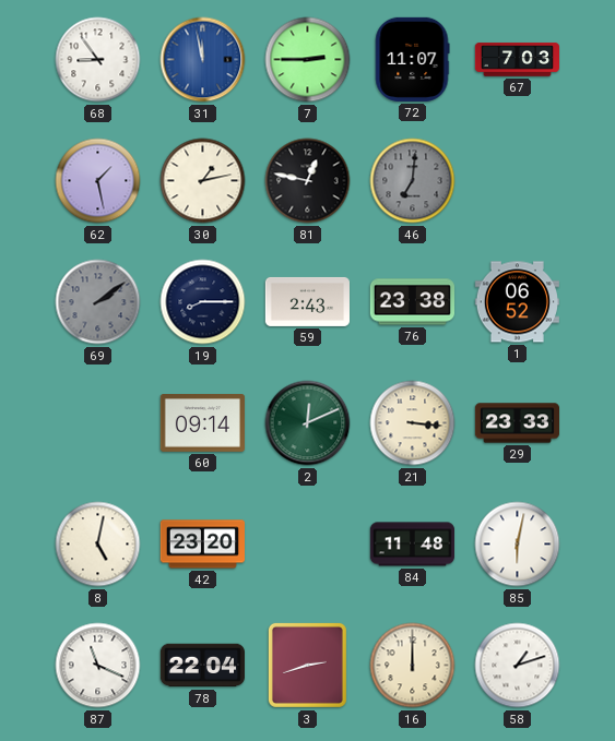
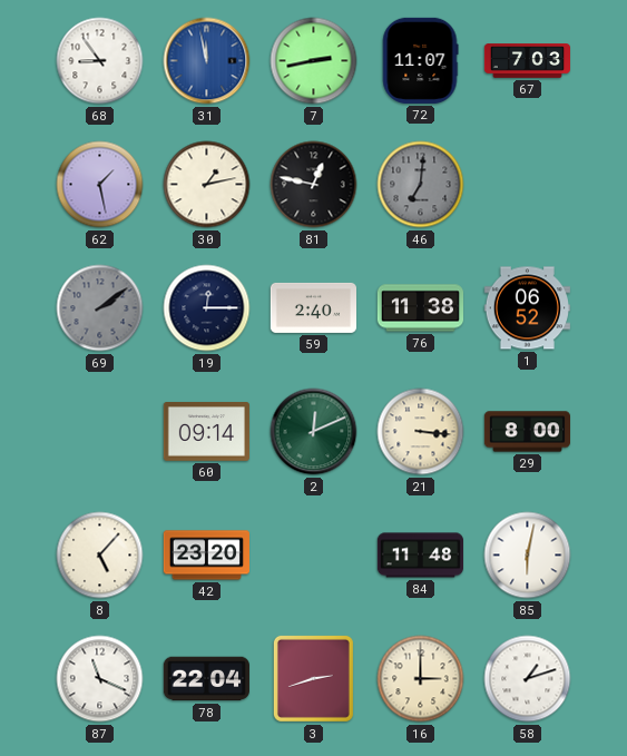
7: 2:45 -> 2:43
19: 8:15 -> 12:15
59: 2:43 -> 2:40
76: 23:38 -> 11:38
29: 23:33 -> 8:00
8: 5:02 -> 5:07
16: 12:00 -> 3:00
